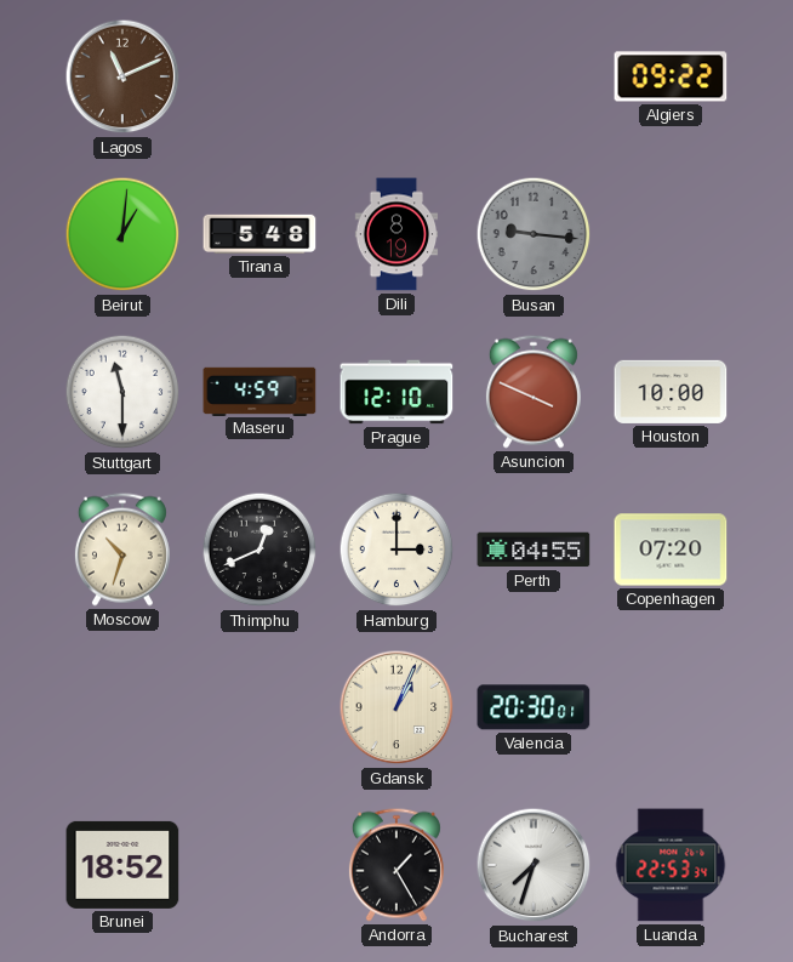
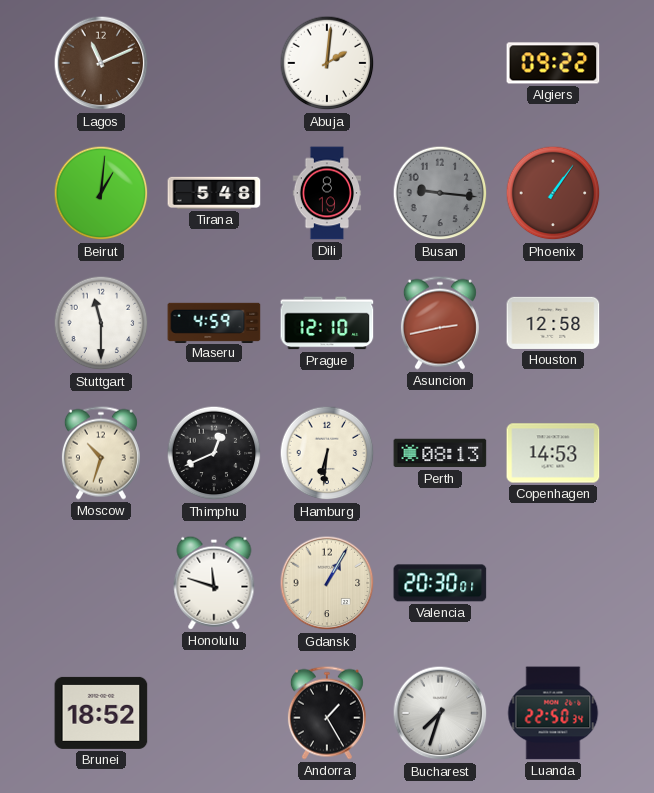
Abuja: none -> 2:01
Phoenix: none -> 1:06
Asuncion: 3:49 -> 2:43
Houston: 10:00 -> 12:58
Hamburg: 3:00 -> 6:31
Perth: 04:55 -> 08:13
Copenhagen: 07:20 -> 14:53
Honolulu: none -> 11:48
Gdansk: 1:04 -> 1:05
Luanda: 22:53 -> 22:50
